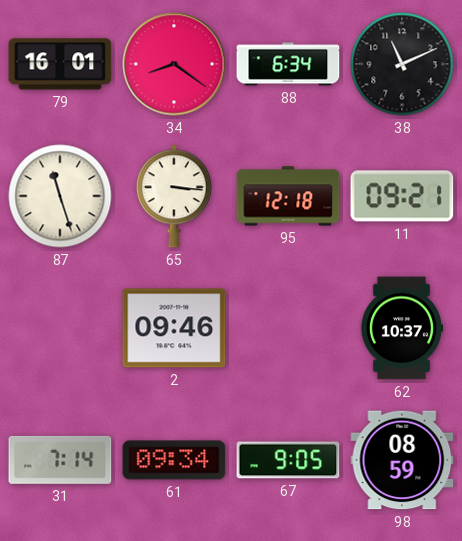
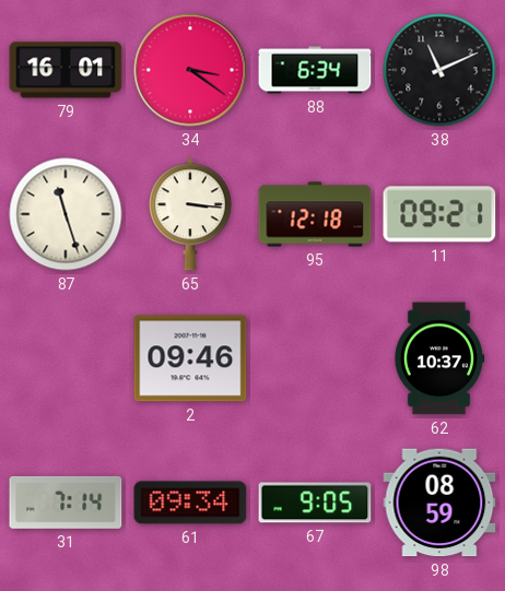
34: 8:21 -> 3:21
